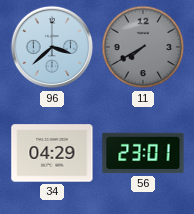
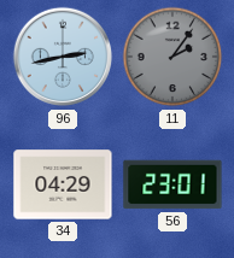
96: 3:38 -> 2:43
11: 7:40 -> 2:06
